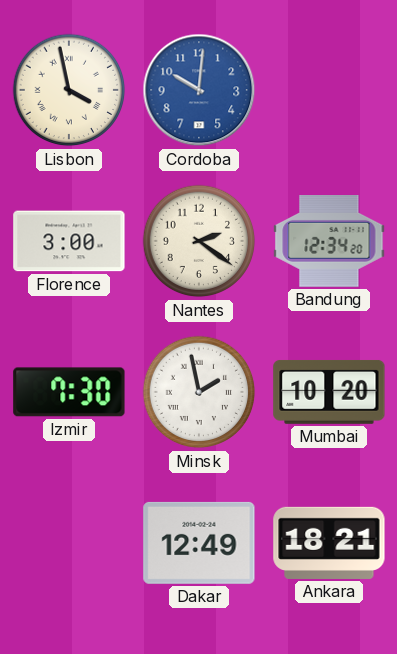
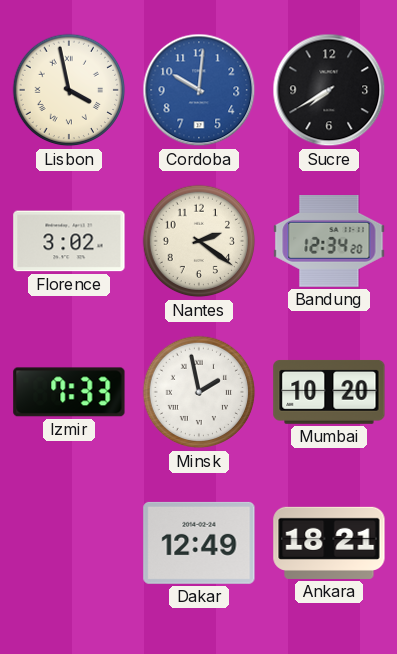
Sucre: none -> 7:40
Florence: 3:00 -> 3:02
Izmir: 7:30 -> 7:33
